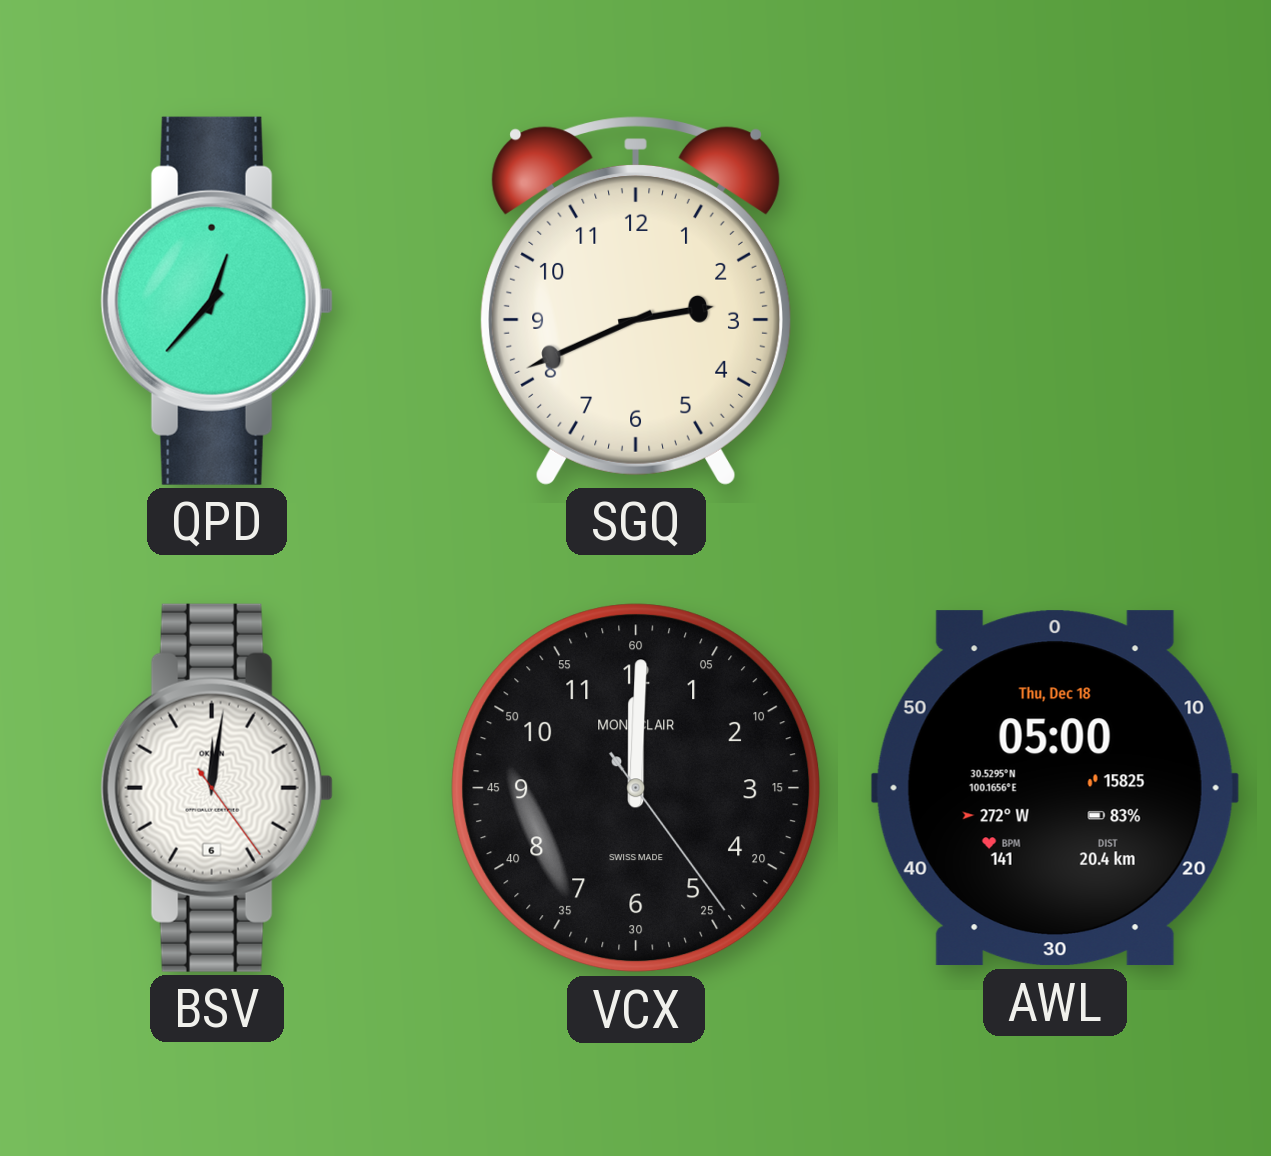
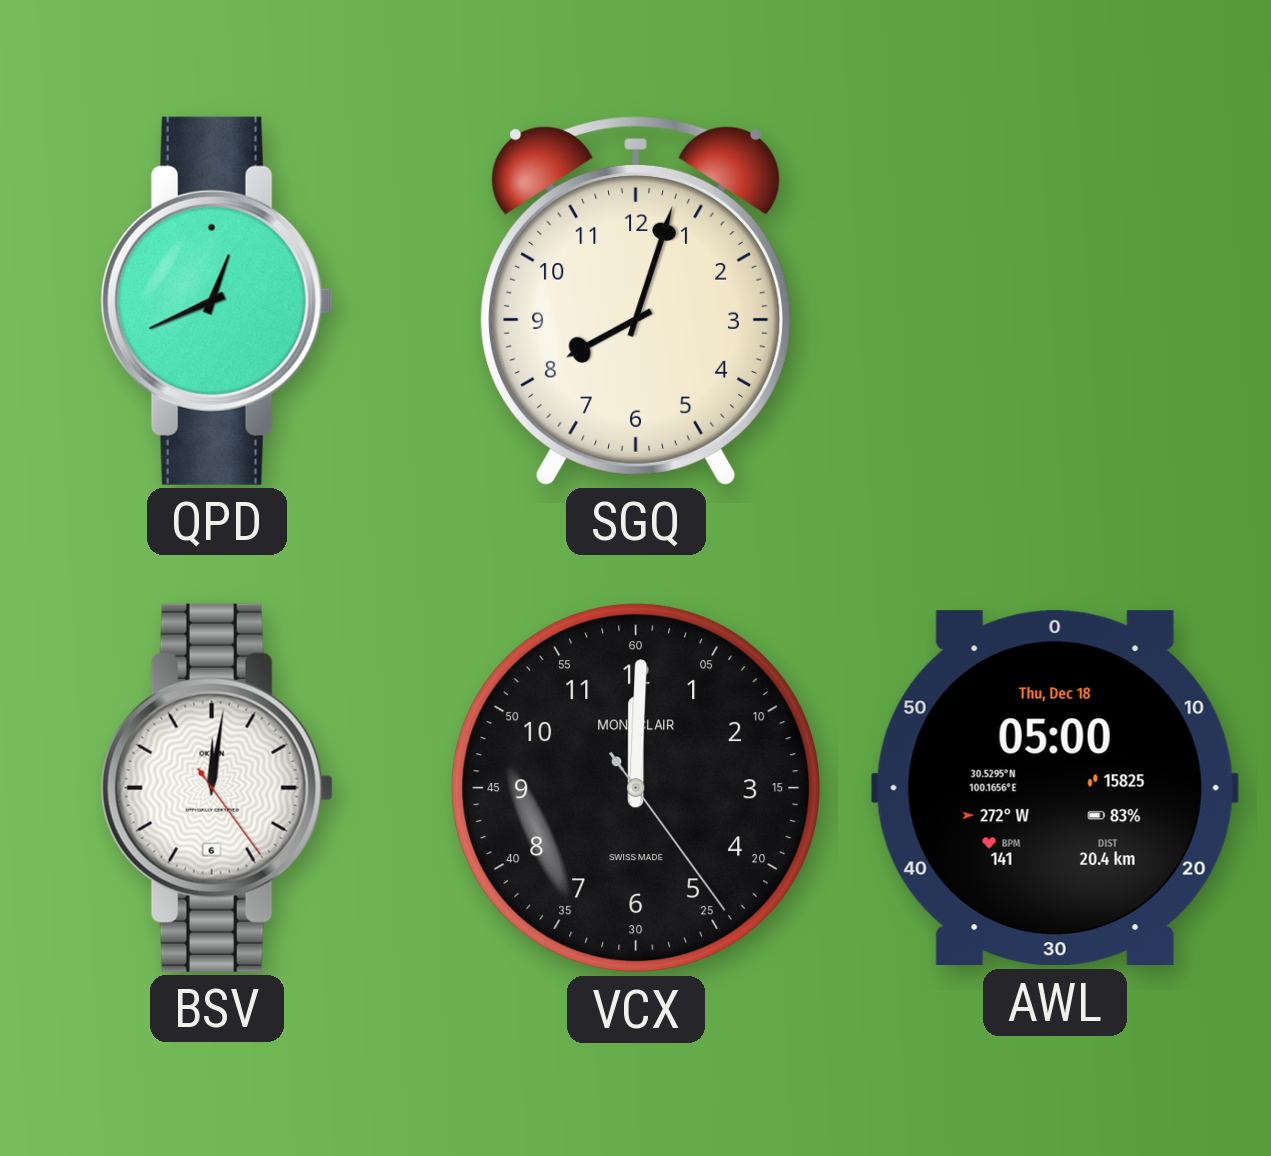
QPD: 12:37 -> 12:41
SGQ: 2:41 -> 8:03
